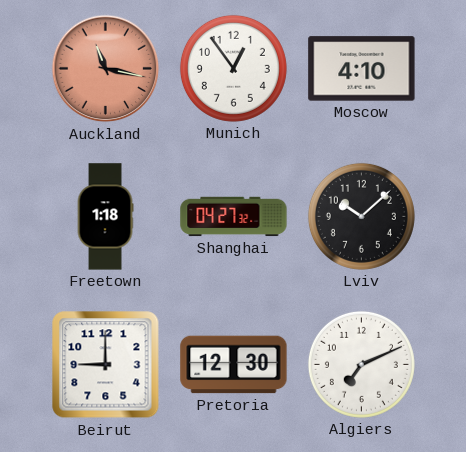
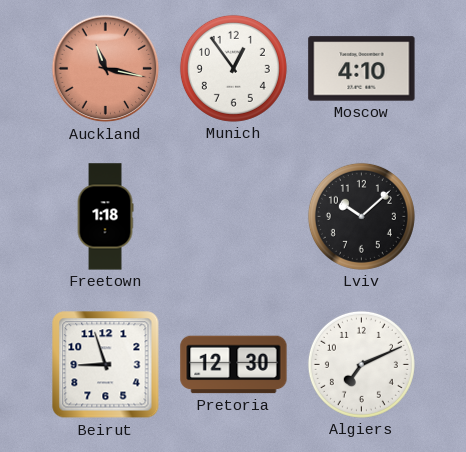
Shanghai: 04:27 -> none
Beirut: 9:00 -> 8:57
